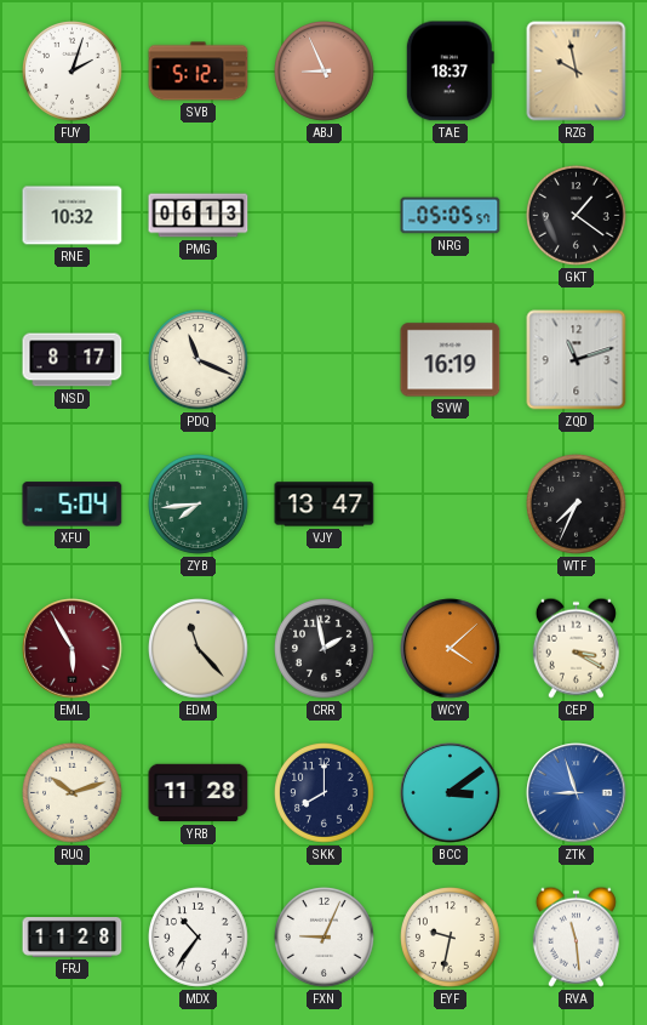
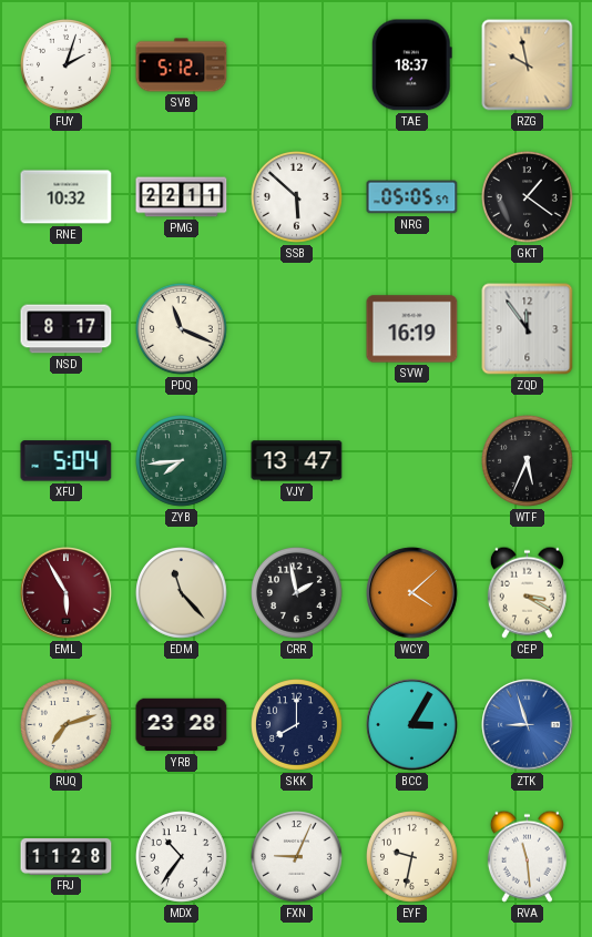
ABJ: 8:56 -> none
PMG: 06:13 -> 22:11
SSB: none -> 5:52
ZQD: 11:12 -> 11:54
WTF: 7:34 -> 5:34
RUQ: 10:12 -> 7:12
YRB: 11:28 -> 23:28
BCC: 3:09 -> 3:05
